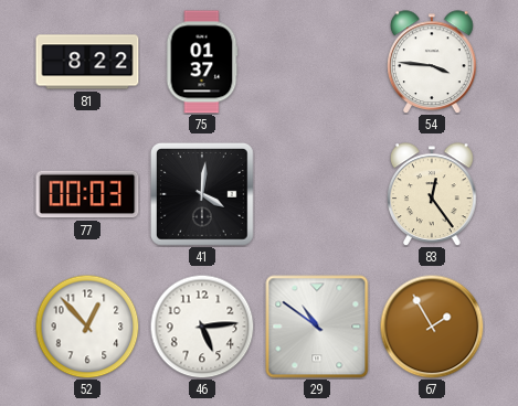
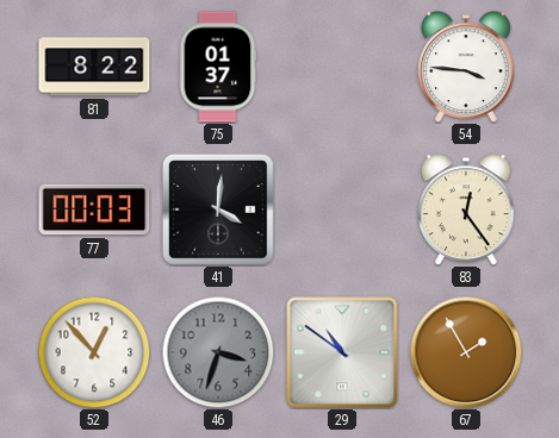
46: 5:14 -> 3:33
46 dial: white -> grey
